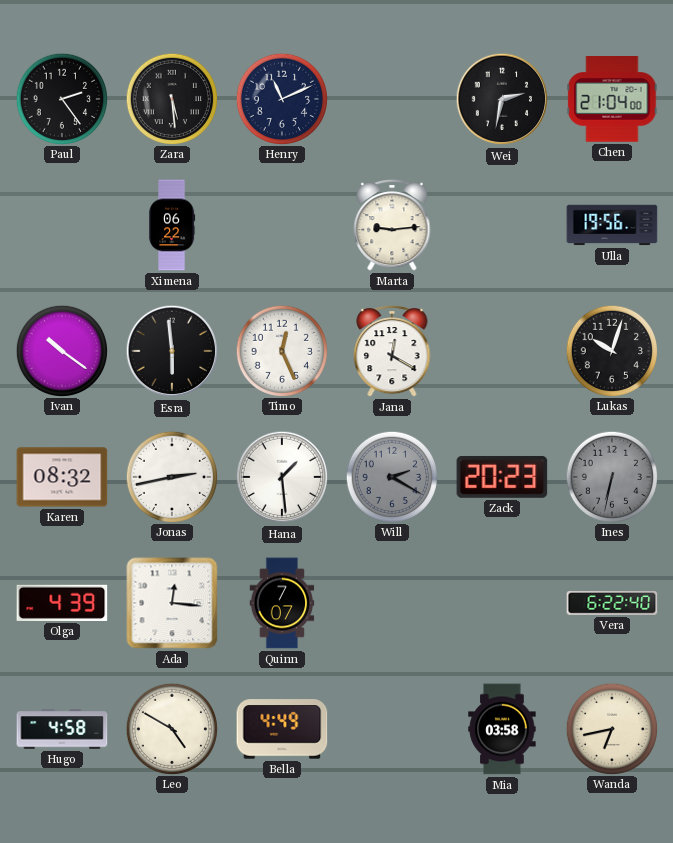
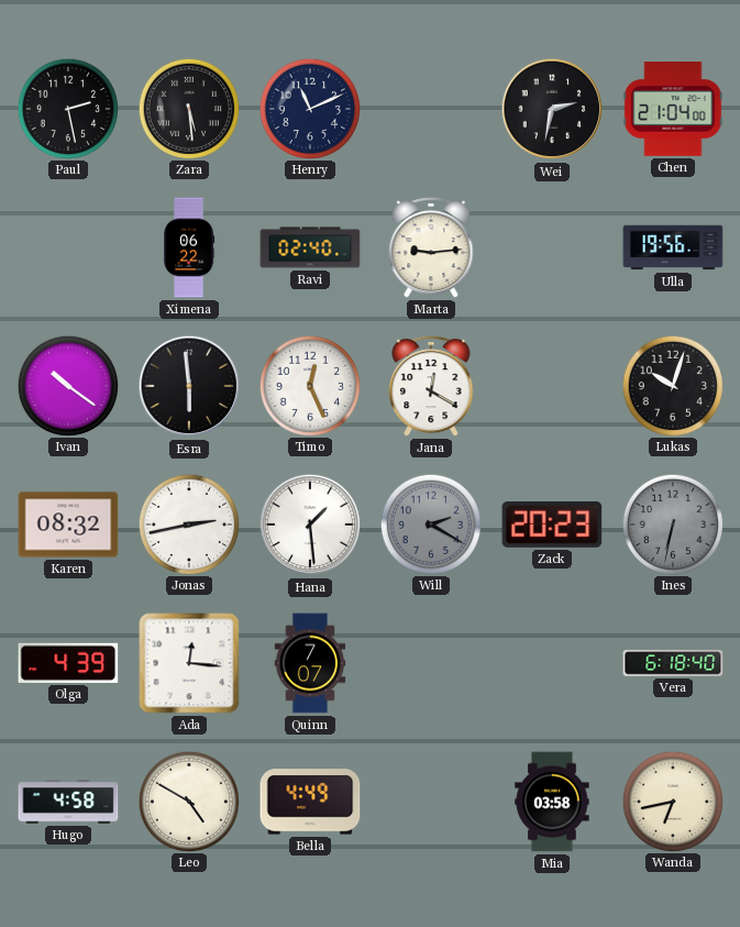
Paul: 2:24 -> 2:28
Ravi: none -> 02:40
Vera: 6:22 -> 6:18
